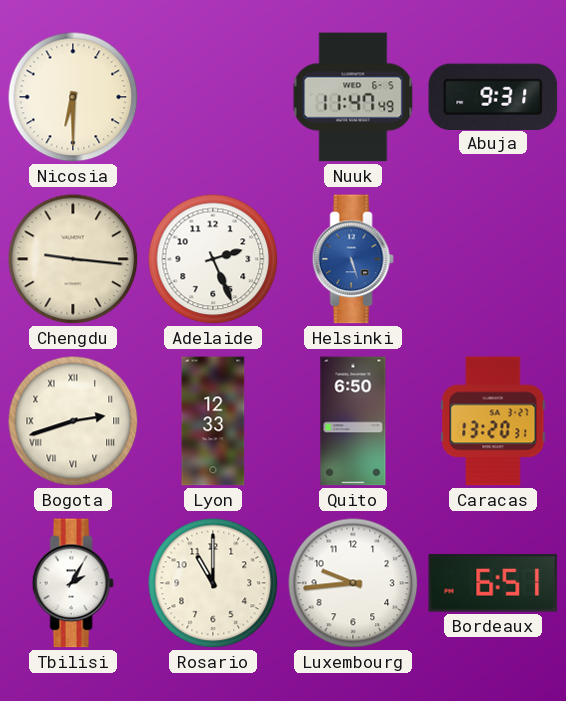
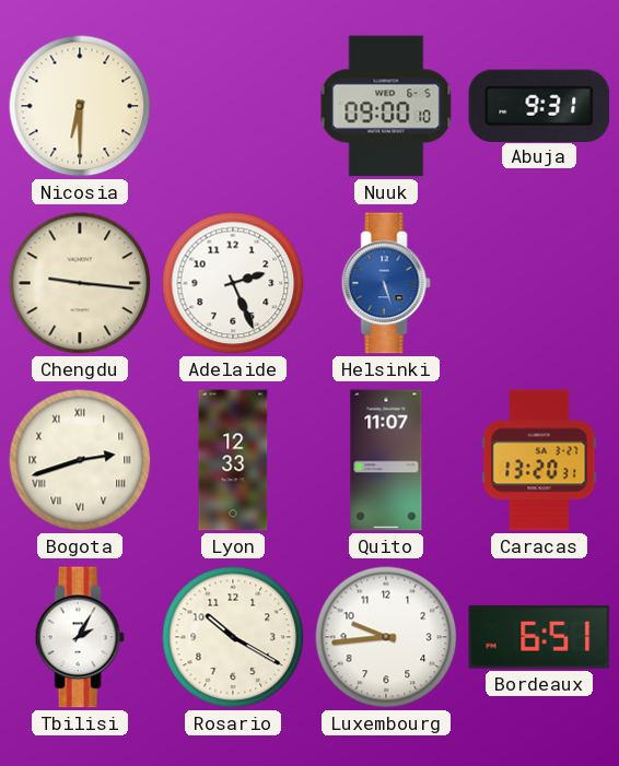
Nuuk: 11:47 -> 09:00
Quito: 6:50 -> 11:07
Rosario: 11:00 -> 10:20
